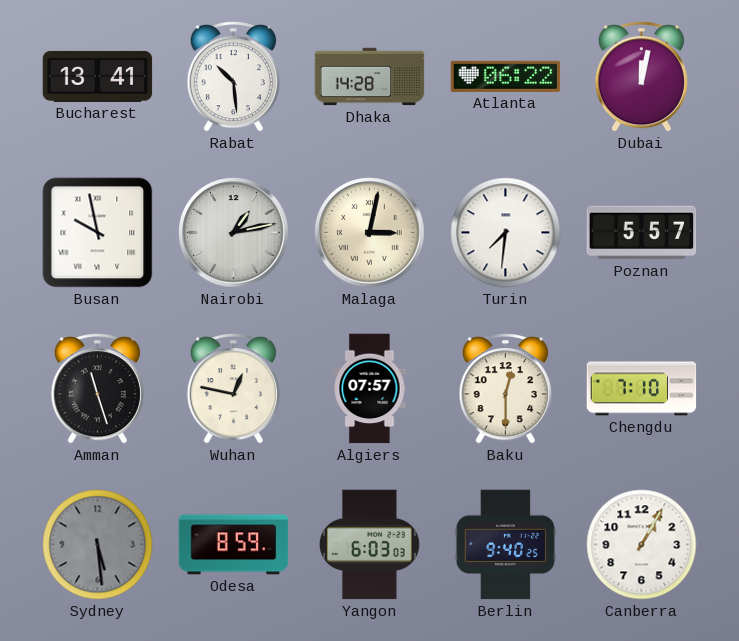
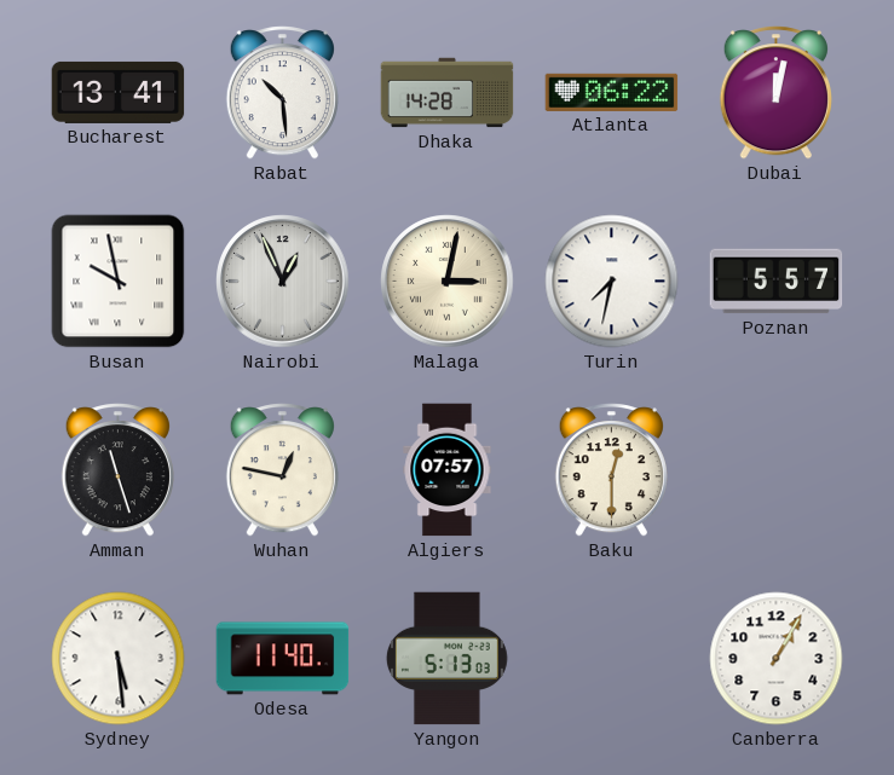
Nairobi: 1:13 -> 12:56
Turin: 7:31 -> 7:32
Chengdu: 7:10 -> none
Sydney dial: grey -> white
Odesa: 8:59 -> 11:40
Yangon: 6:03 -> 5:13
Berlin: 9:40 -> none
